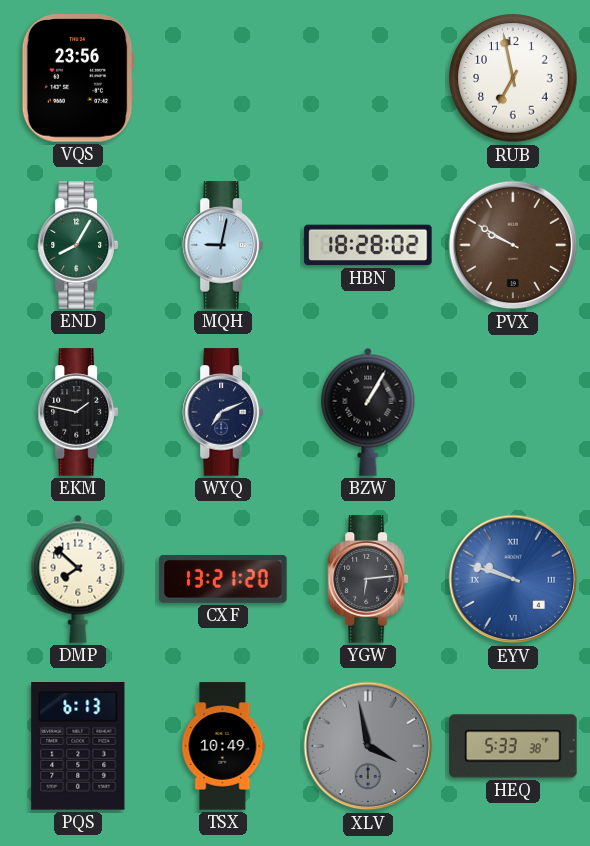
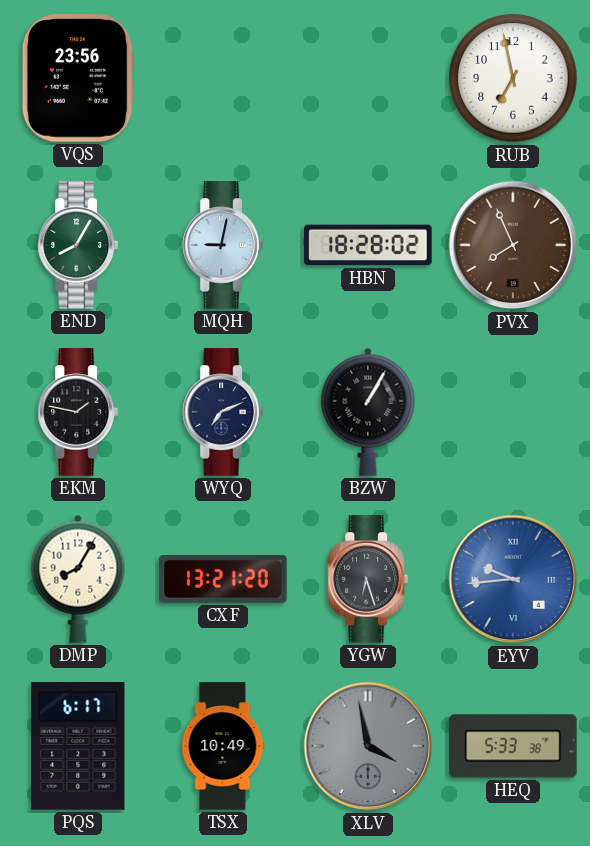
PVX: 9:50 -> 7:56
DMP: 7:52 -> 8:05
YGW: 6:14 -> 6:27
EYV: 9:48 -> 9:44
PQS: 6:13 -> 6:17
